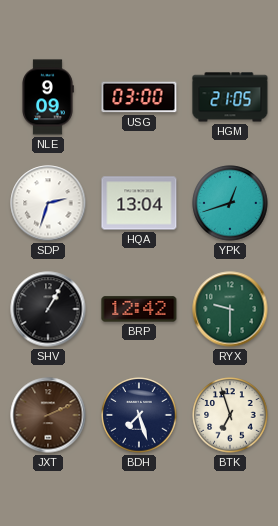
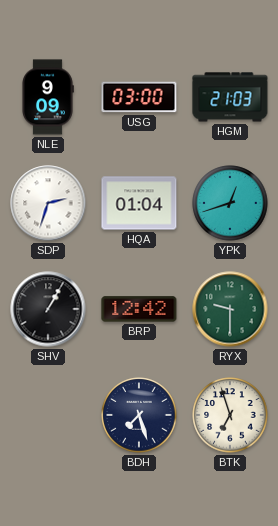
HGM: 21:05 -> 21:03
HQA: 13:04 -> 01:04
JXT: 2:11 -> none
